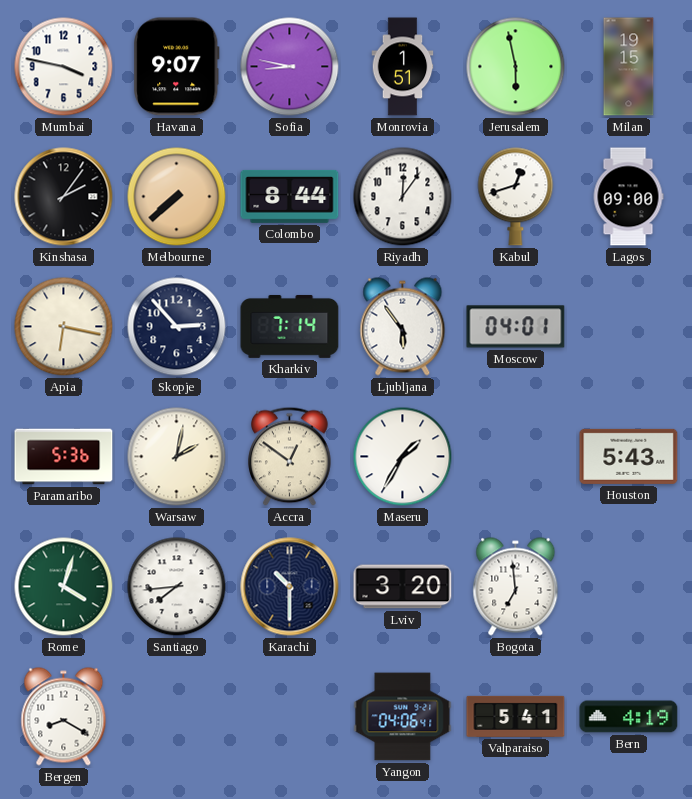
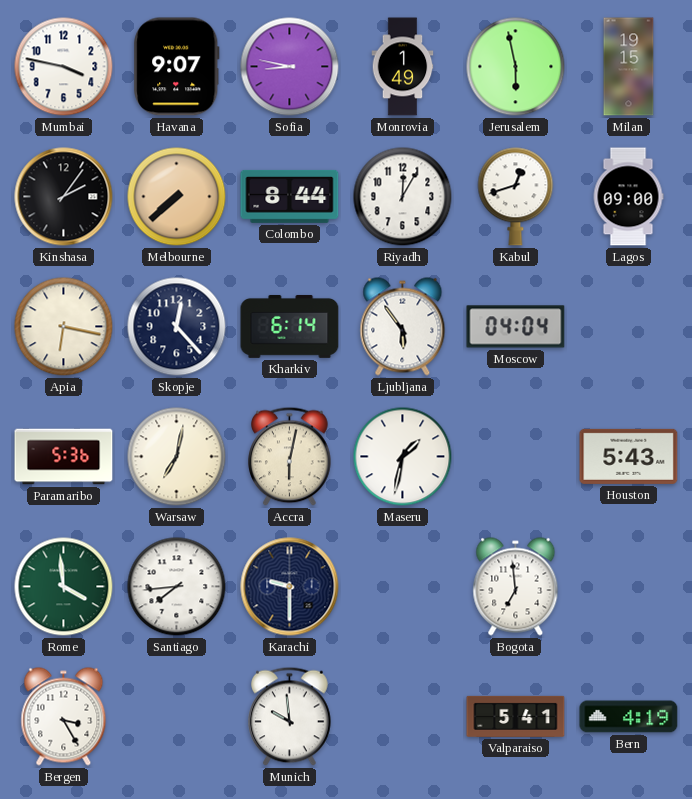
Monrovia: 1:51 -> 1:49
Riyadh: 12:06 -> 12:05
Skopje: 2:53 -> 12:23
Kharkiv: 7:14 -> 6:14
Moscow: 04:01 -> 04:04
Warsaw: 2:02 -> 7:02
Accra: 12:51 -> 6:02
Maseru: 1:35 -> 1:32
Rome: 4:03 -> 3:59
Karachi: 10:30 -> 9:30
Lviv: 3:20 -> none
Bergen: 8:20 -> 3:25
Munich: none -> 9:59
Yangon: 04:06 -> none
